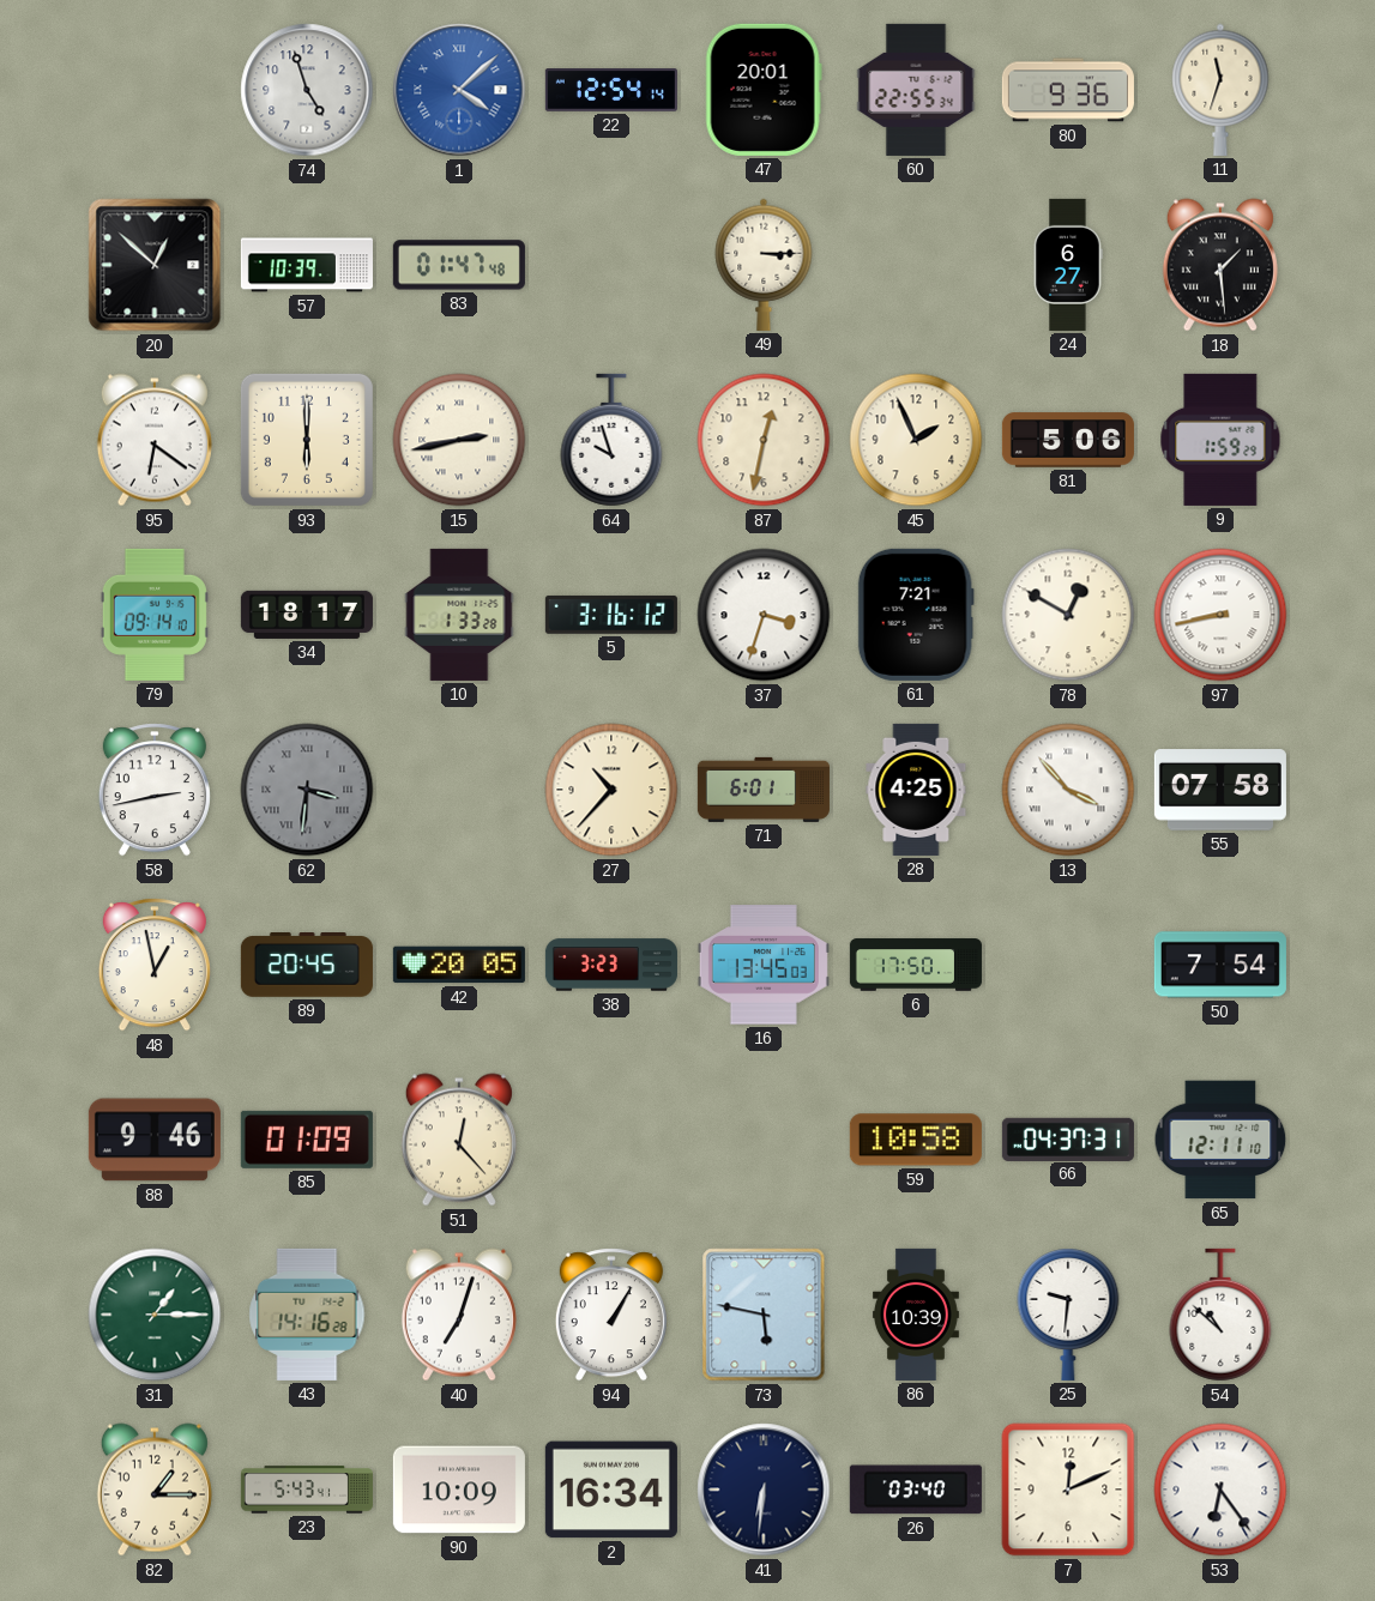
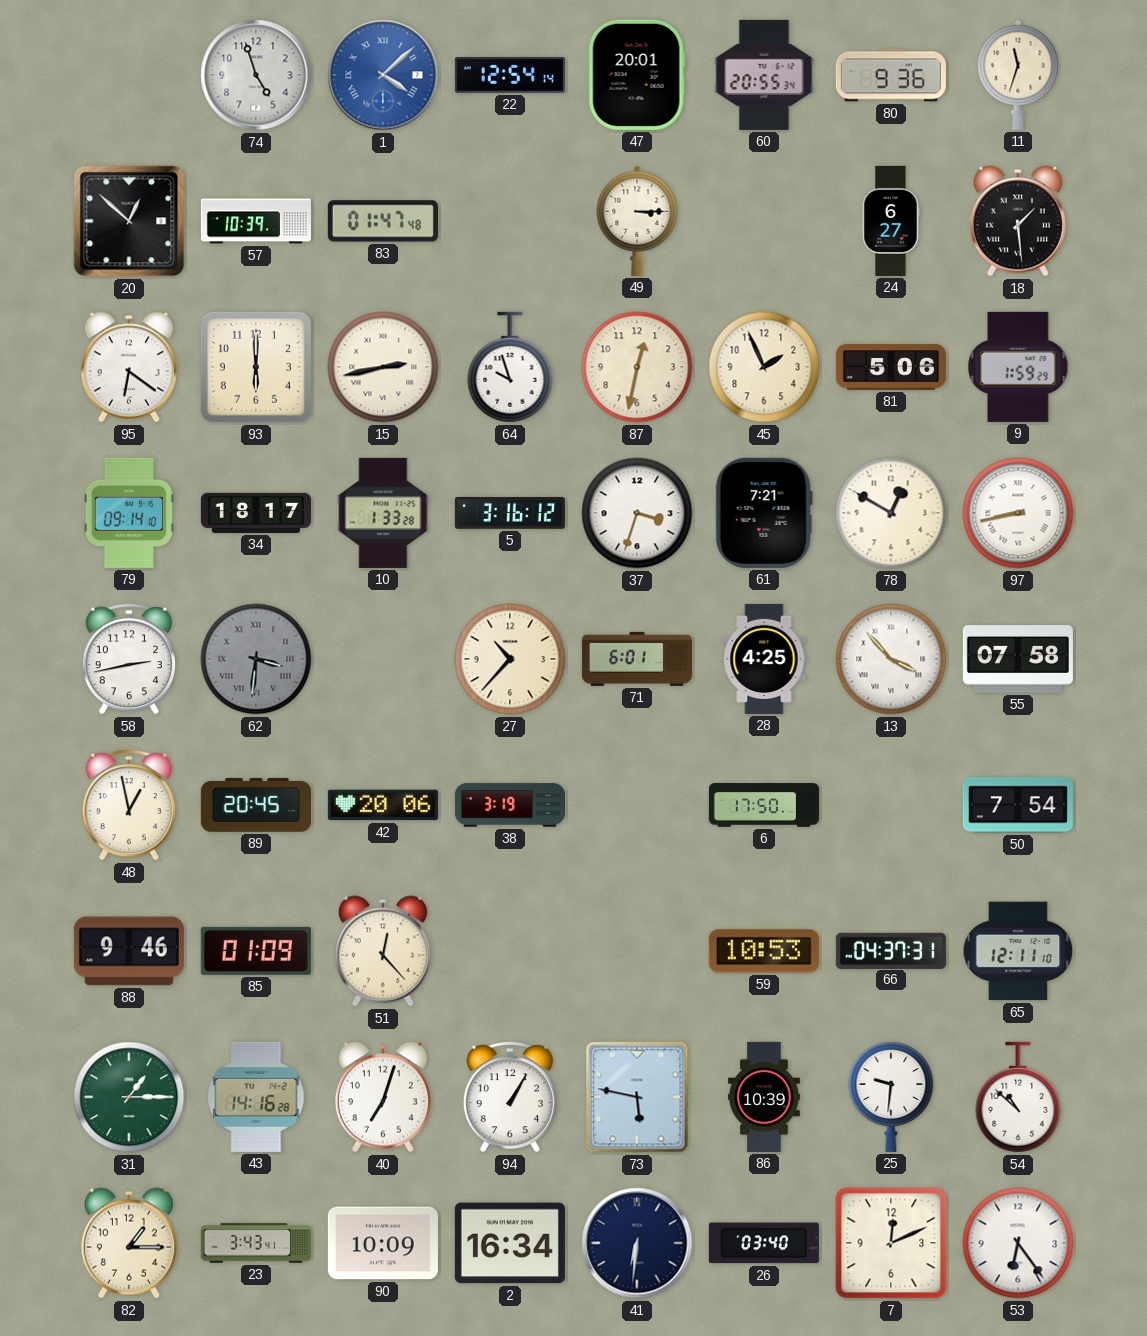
60: 22:55 -> 20:55
42: 20:05 -> 20:06
38: 3:23 -> 3:19
16: 13:45 -> none
59: 10:58 -> 10:53
23: 5:43 -> 3:43
